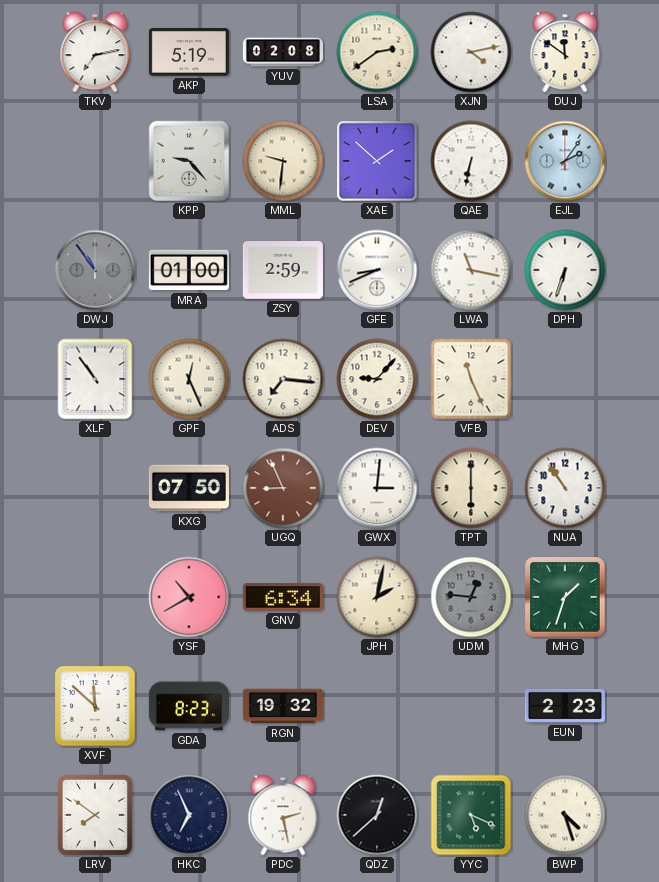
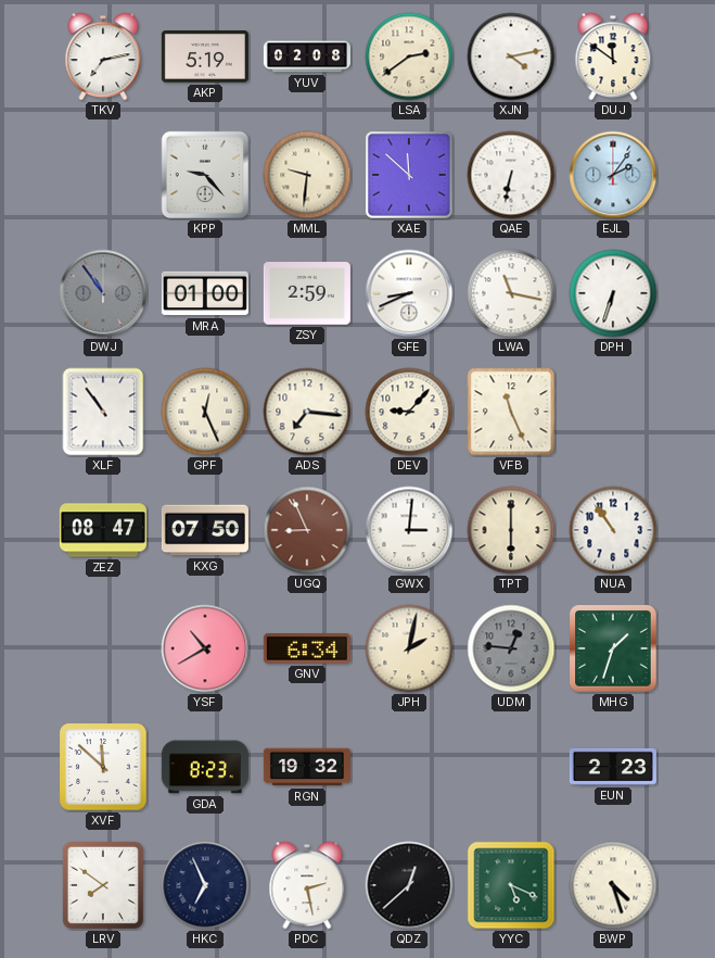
XAE: 1:52 -> 11:52
ZEZ: none -> 08:47
